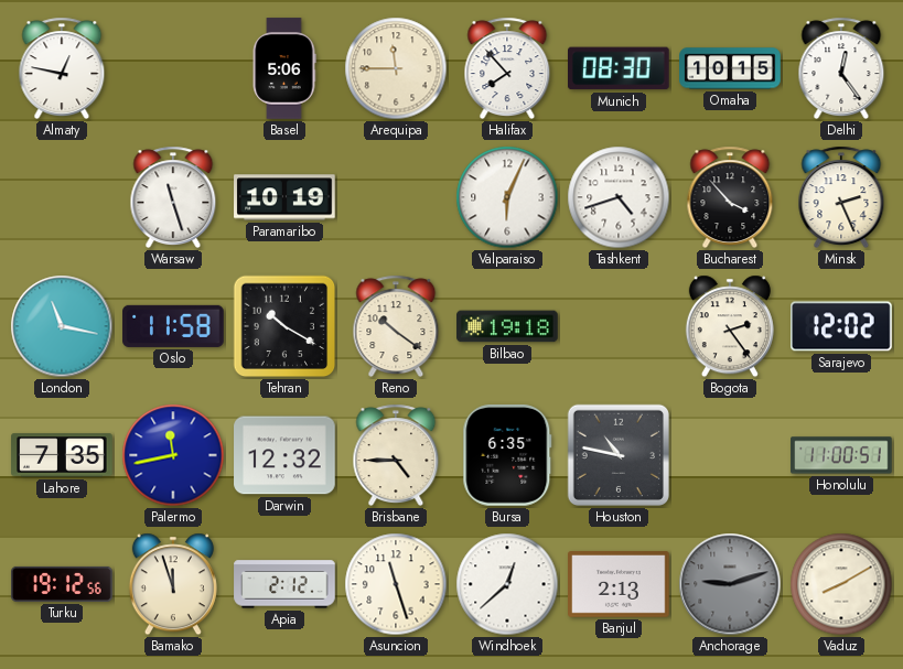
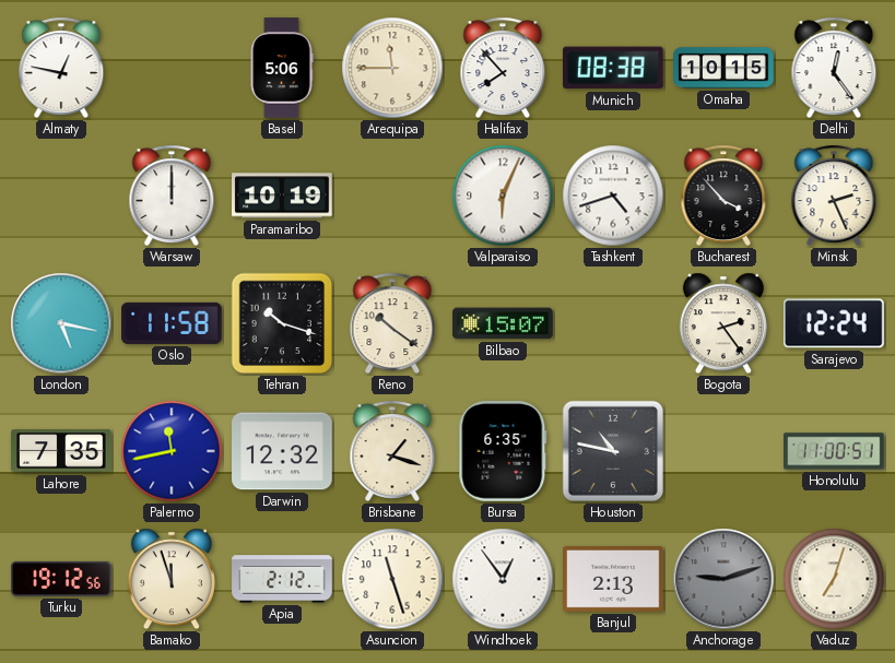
Munich: 08:30 -> 08:38
Warsaw: 11:27 -> 12:00
London: 11:17 -> 5:17
Tehran: 10:20 -> 10:18
Bilbao: 19:18 -> 15:07
Sarajevo: 12:02 -> 12:24
Brisbane: 4:45 -> 1:18
Windhoek: 12:38 -> 12:54
Vaduz: 8:10 -> 7:03
